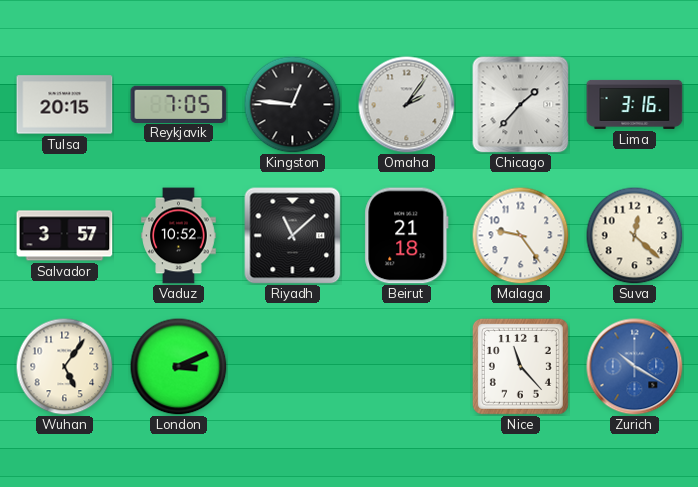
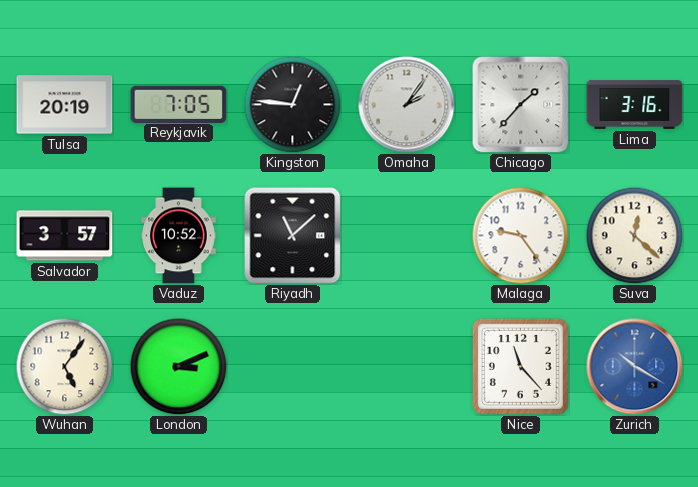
Tulsa: 20:15 -> 20:19
Beirut: 21:18 -> none
